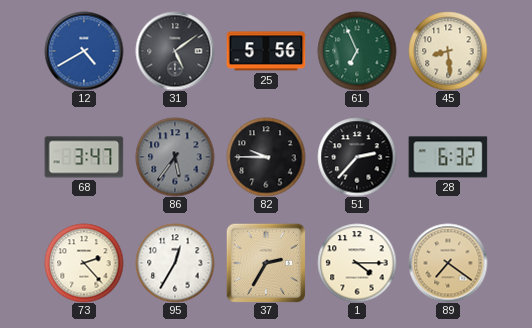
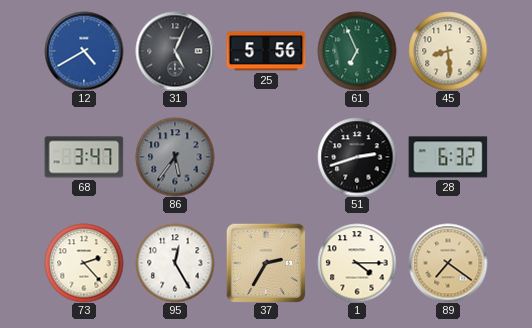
31: 5:09 -> 5:04
82: 9:45 -> none
51: 2:37 -> 2:42
95: 12:35 -> 12:25
